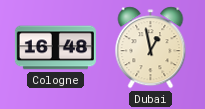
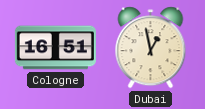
Cologne: 16:48 -> 16:51
